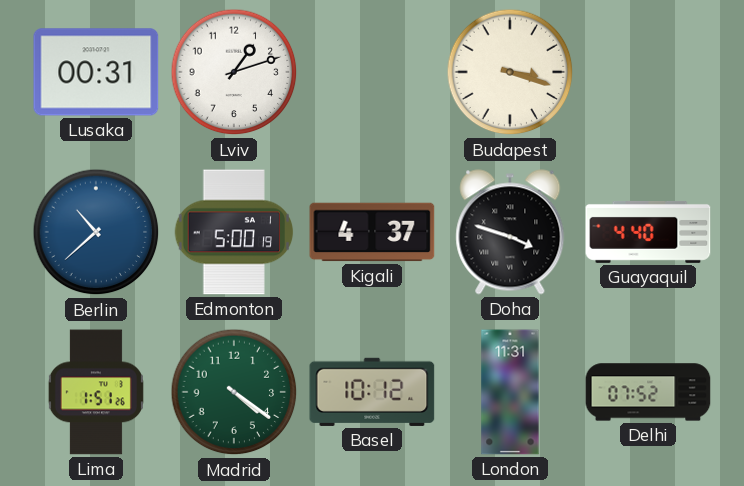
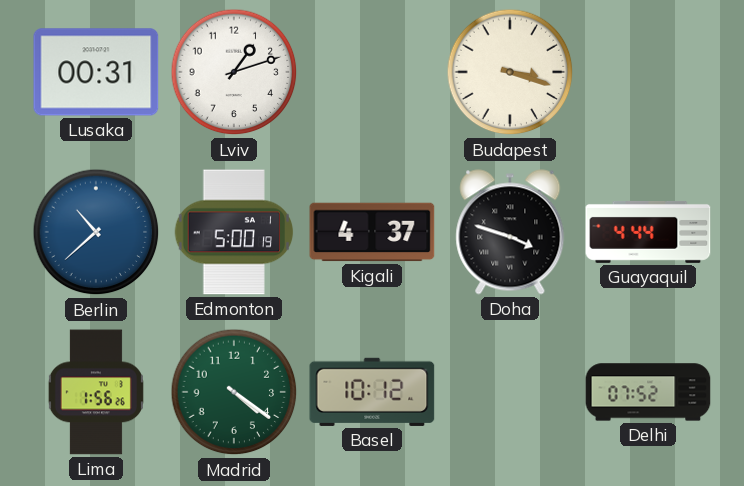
Guayaquil: 4:40 -> 4:44
Lima: 1:51 -> 1:56
London: 11:31 -> none
